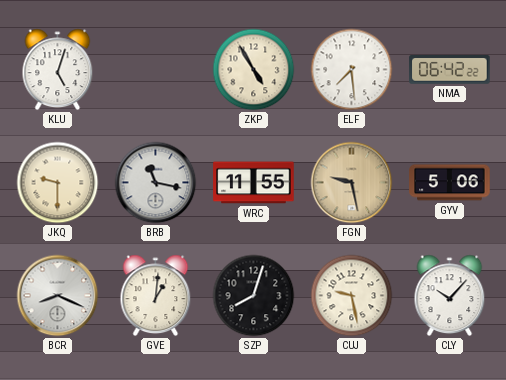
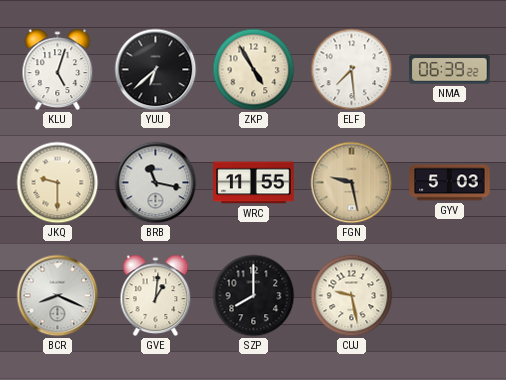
YUU: none -> 6:38
NMA: 06:42 -> 06:39
GYV: 5:06 -> 5:03
SZP: 8:03 -> 8:00
CLY: 10:07 -> none
